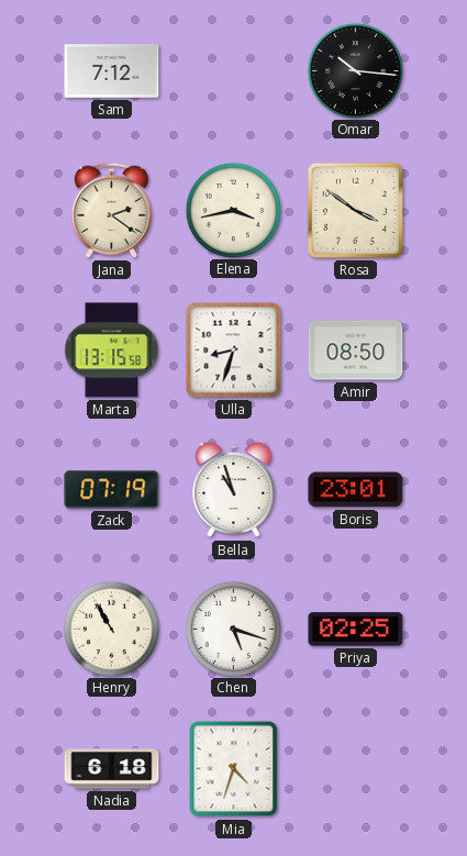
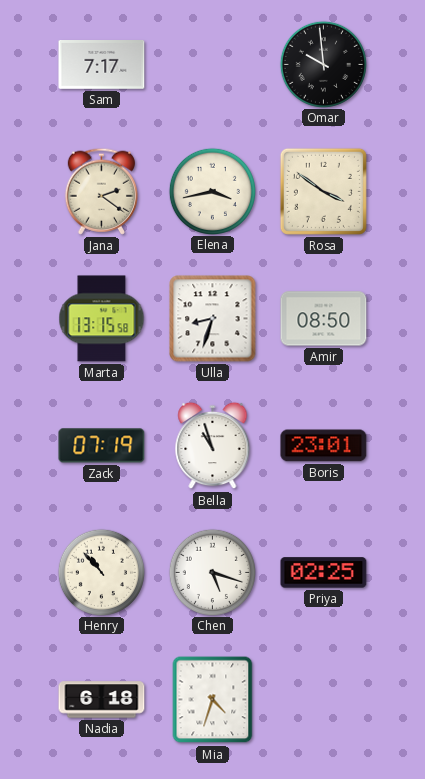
Sam: 7:12 -> 7:17
Omar: 10:16 -> 9:59
Henry: 10:55 -> 10:53
